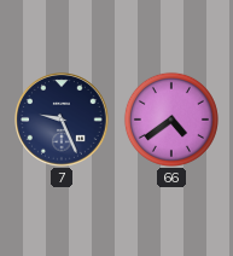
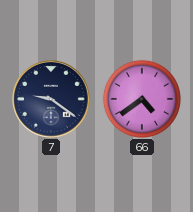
7: 9:26 -> 9:21
